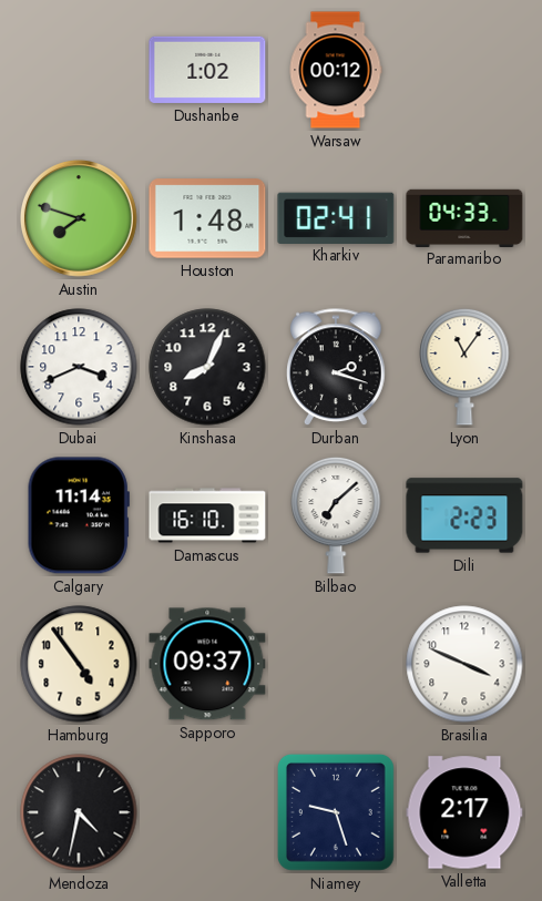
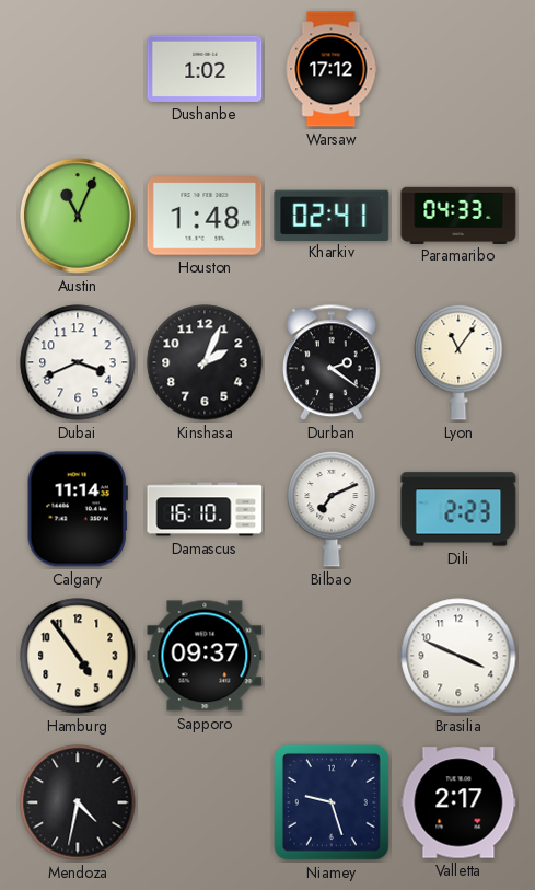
Warsaw: 00:12 -> 17:12
Austin: 7:48 -> 11:04
Kinshasa: 8:04 -> 2:04
Durban: 2:18 -> 2:21
Bilbao: 7:08 -> 7:11
